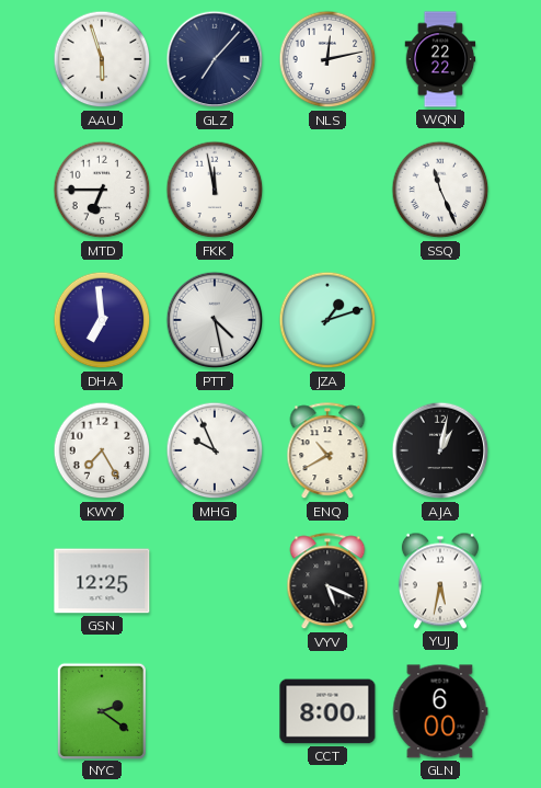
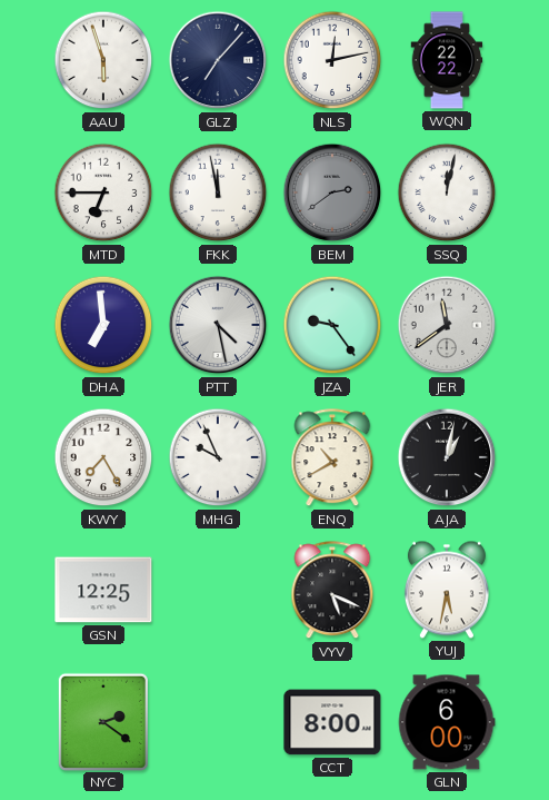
BEM: none -> 2:39
SSQ: 11:26 -> 12:02
JZA: 1:12 -> 9:24
JER: none -> 11:39
